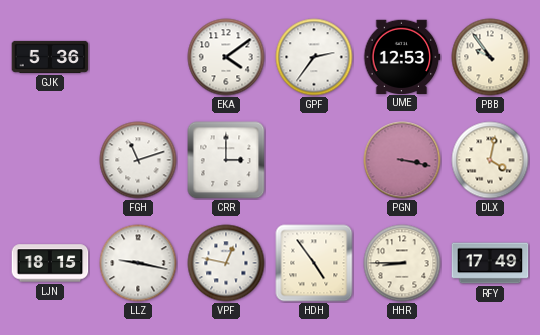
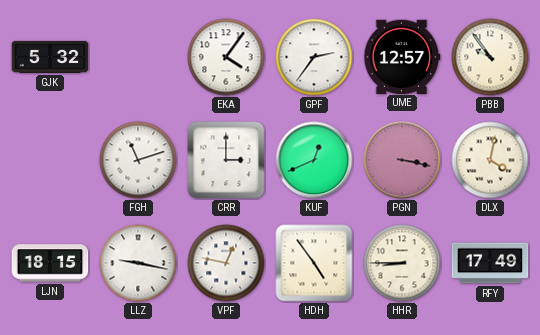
GJK: 5:36 -> 5:32
EKA: 4:09 -> 4:06
UME: 12:53 -> 12:57
KUF: none -> 12:41
